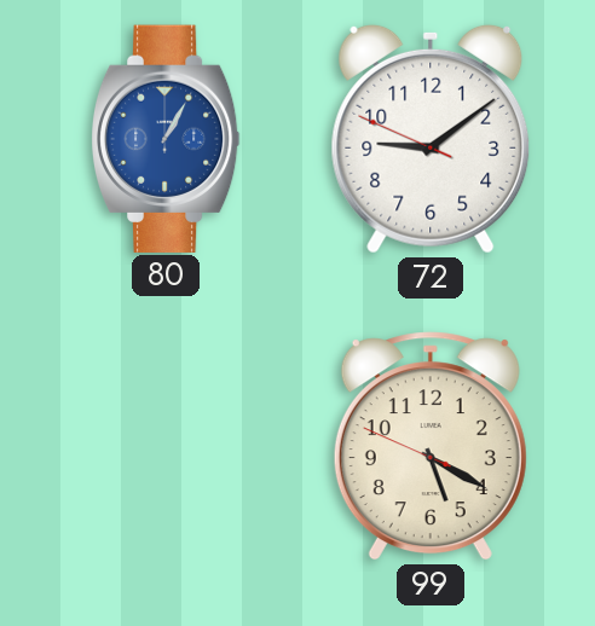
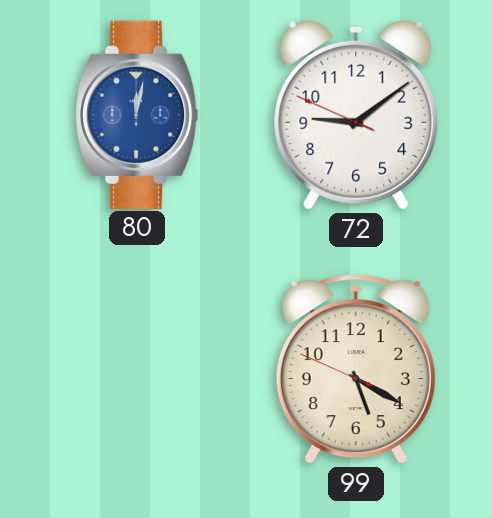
80: 1:05 -> 12:02
